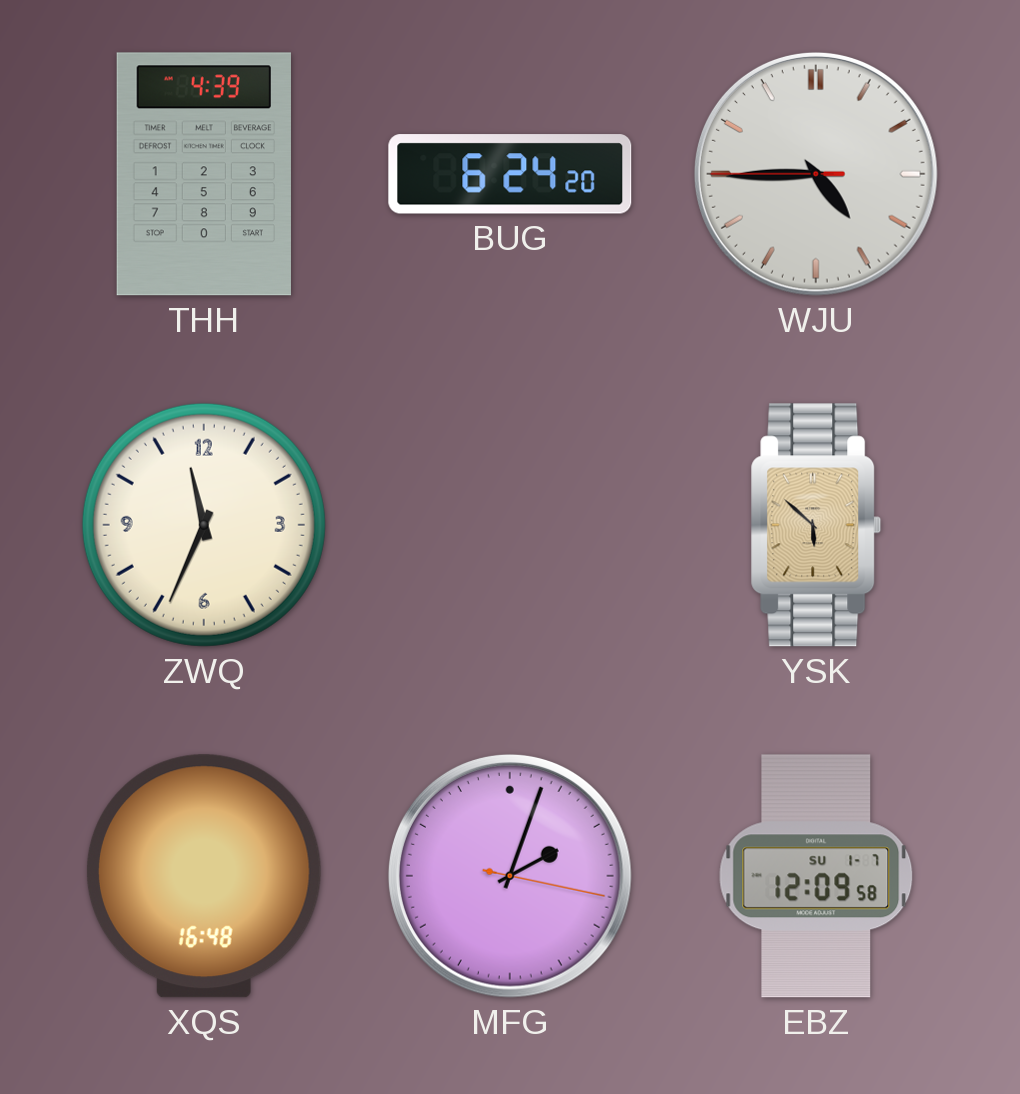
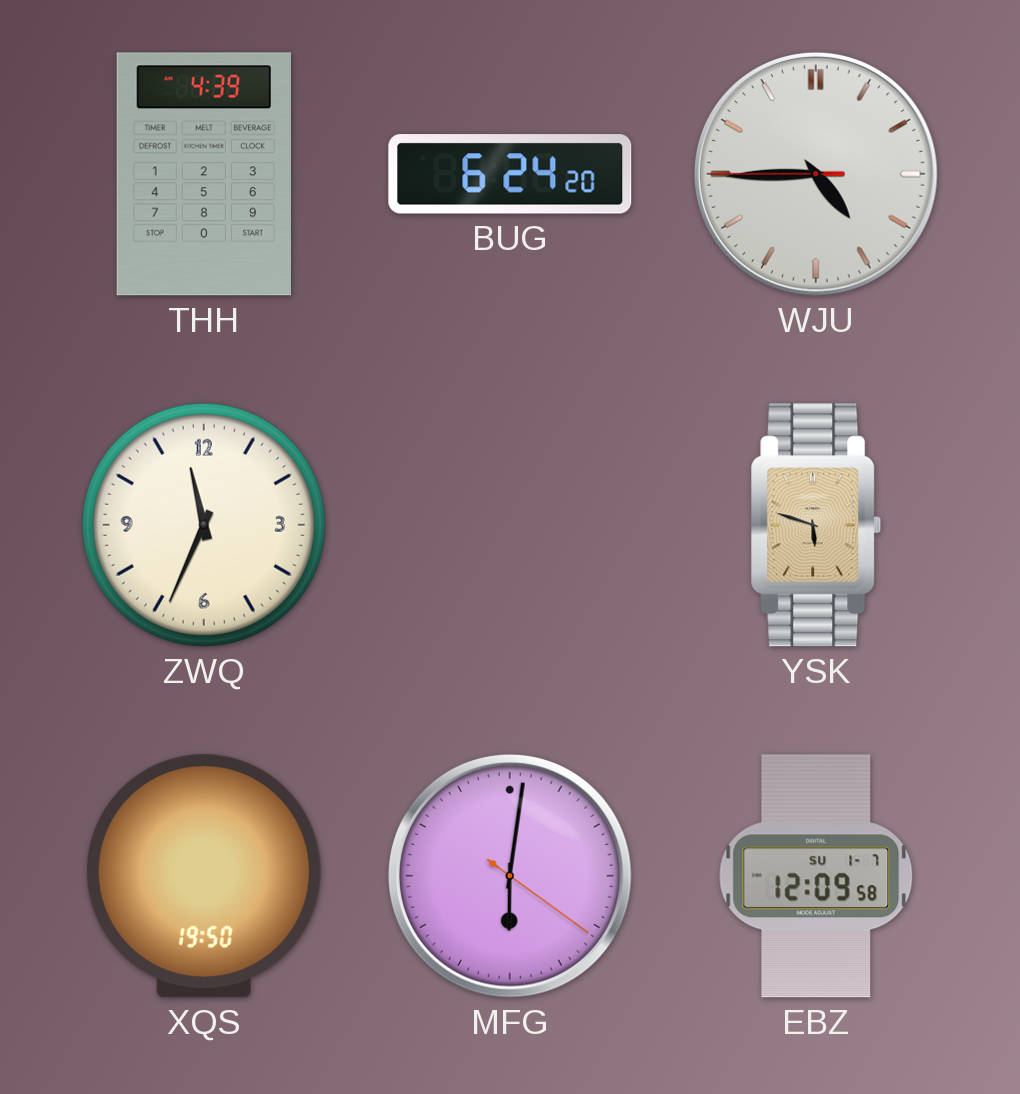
YSK: 5:52 -> 5:48
XQS: 16:48 -> 19:50
MFG: 2:03 -> 6:01
